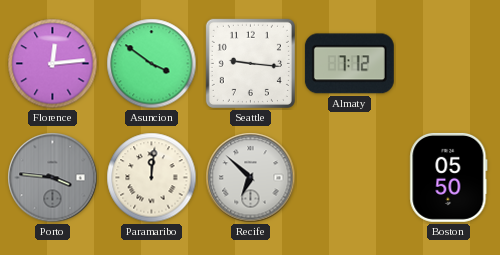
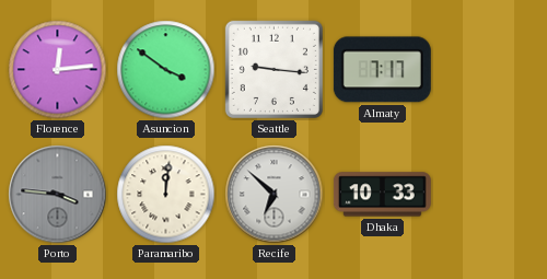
Almaty: 7:12 -> 7:17
Dhaka: none -> 10:33
Boston: 05:50 -> none
